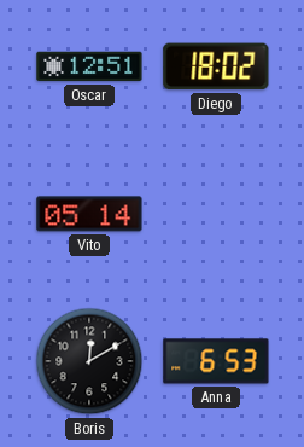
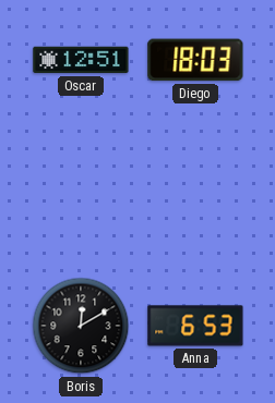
Diego: 18:02 -> 18:03
Vito: 05:14 -> none
